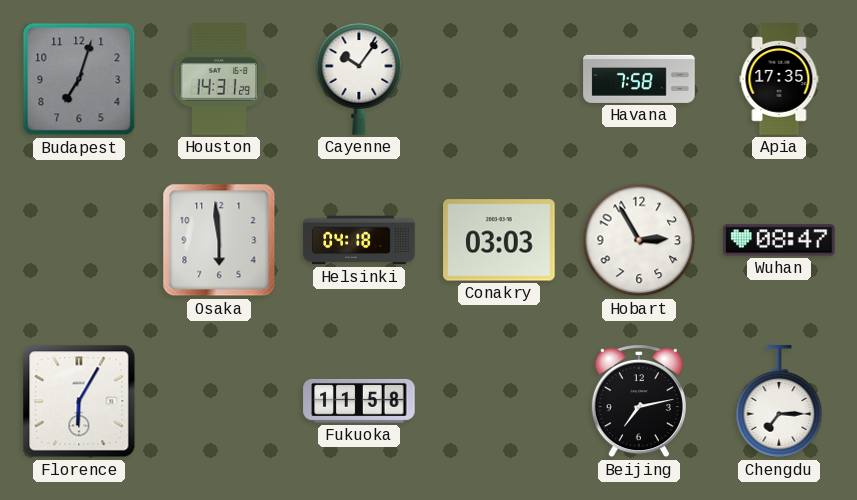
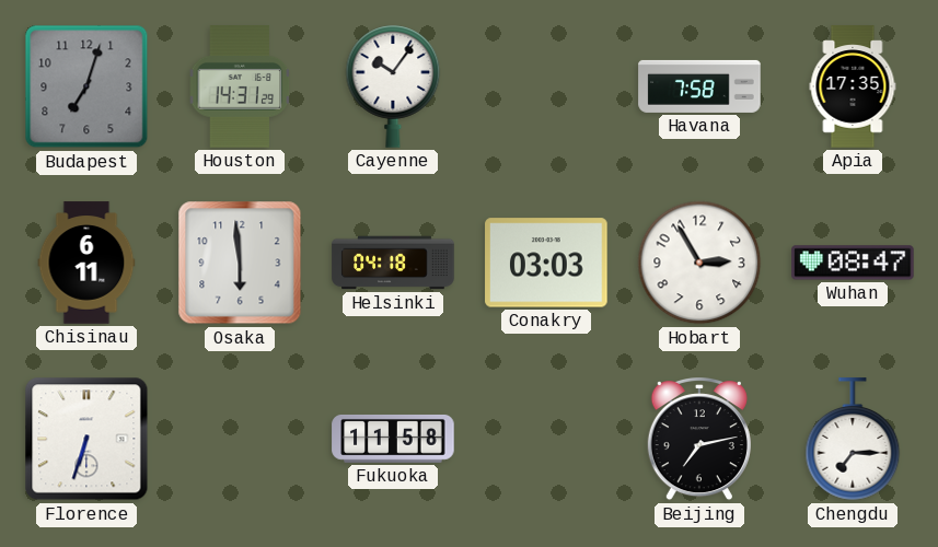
Chisinau: none -> 6:11
Florence: 6:05 -> 6:33
